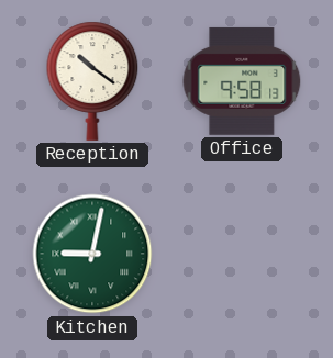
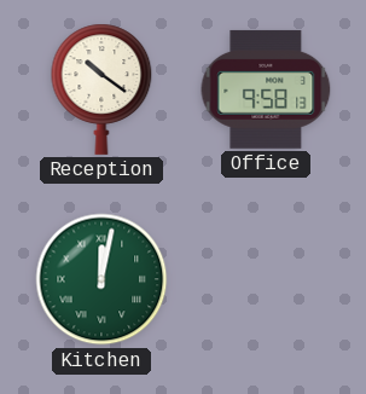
Kitchen: 9:02 -> 12:02
